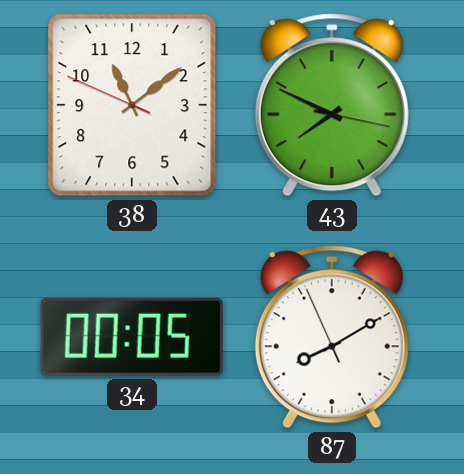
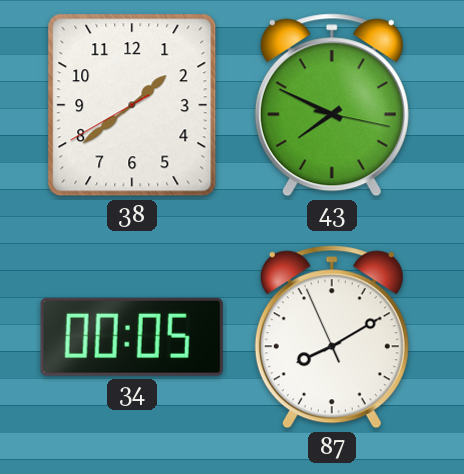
38: 11:08 -> 1:38
